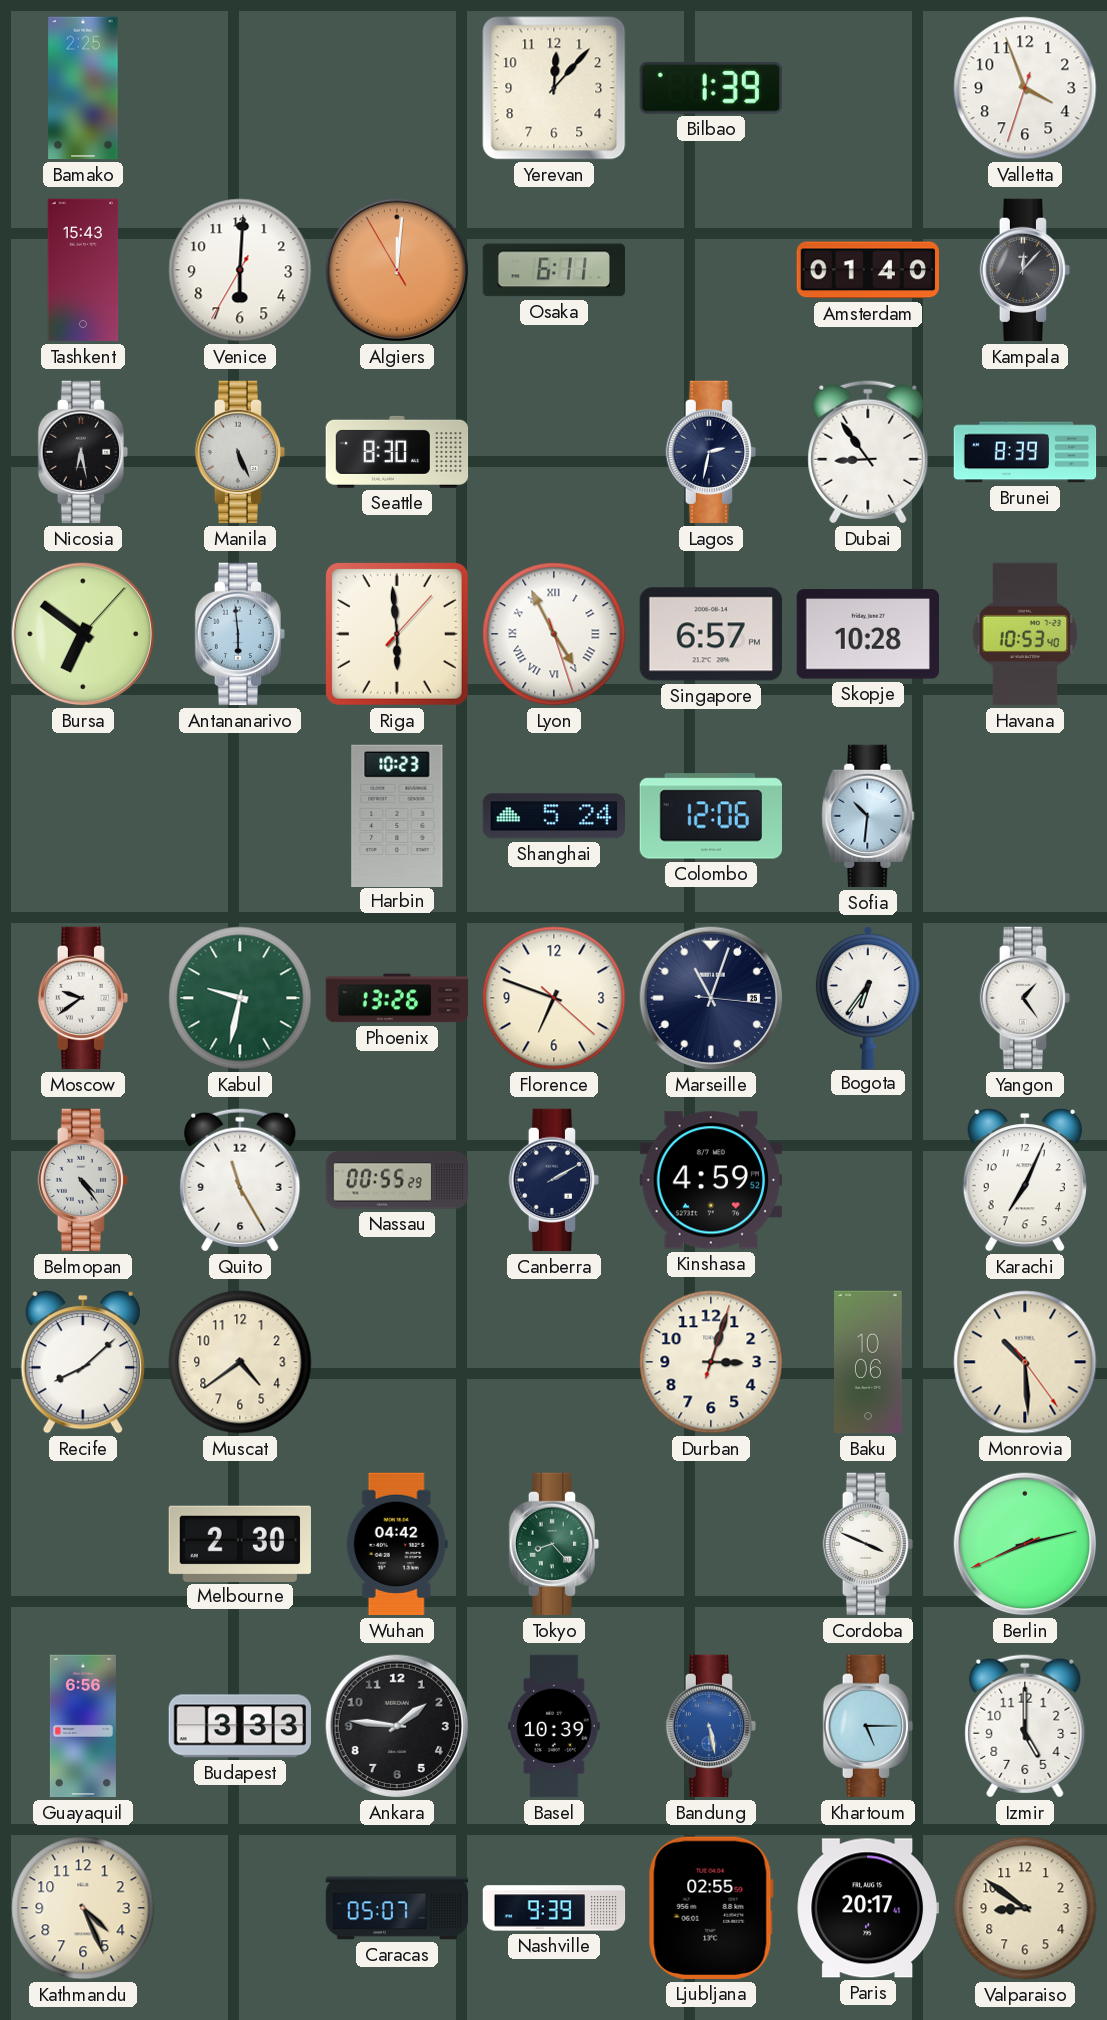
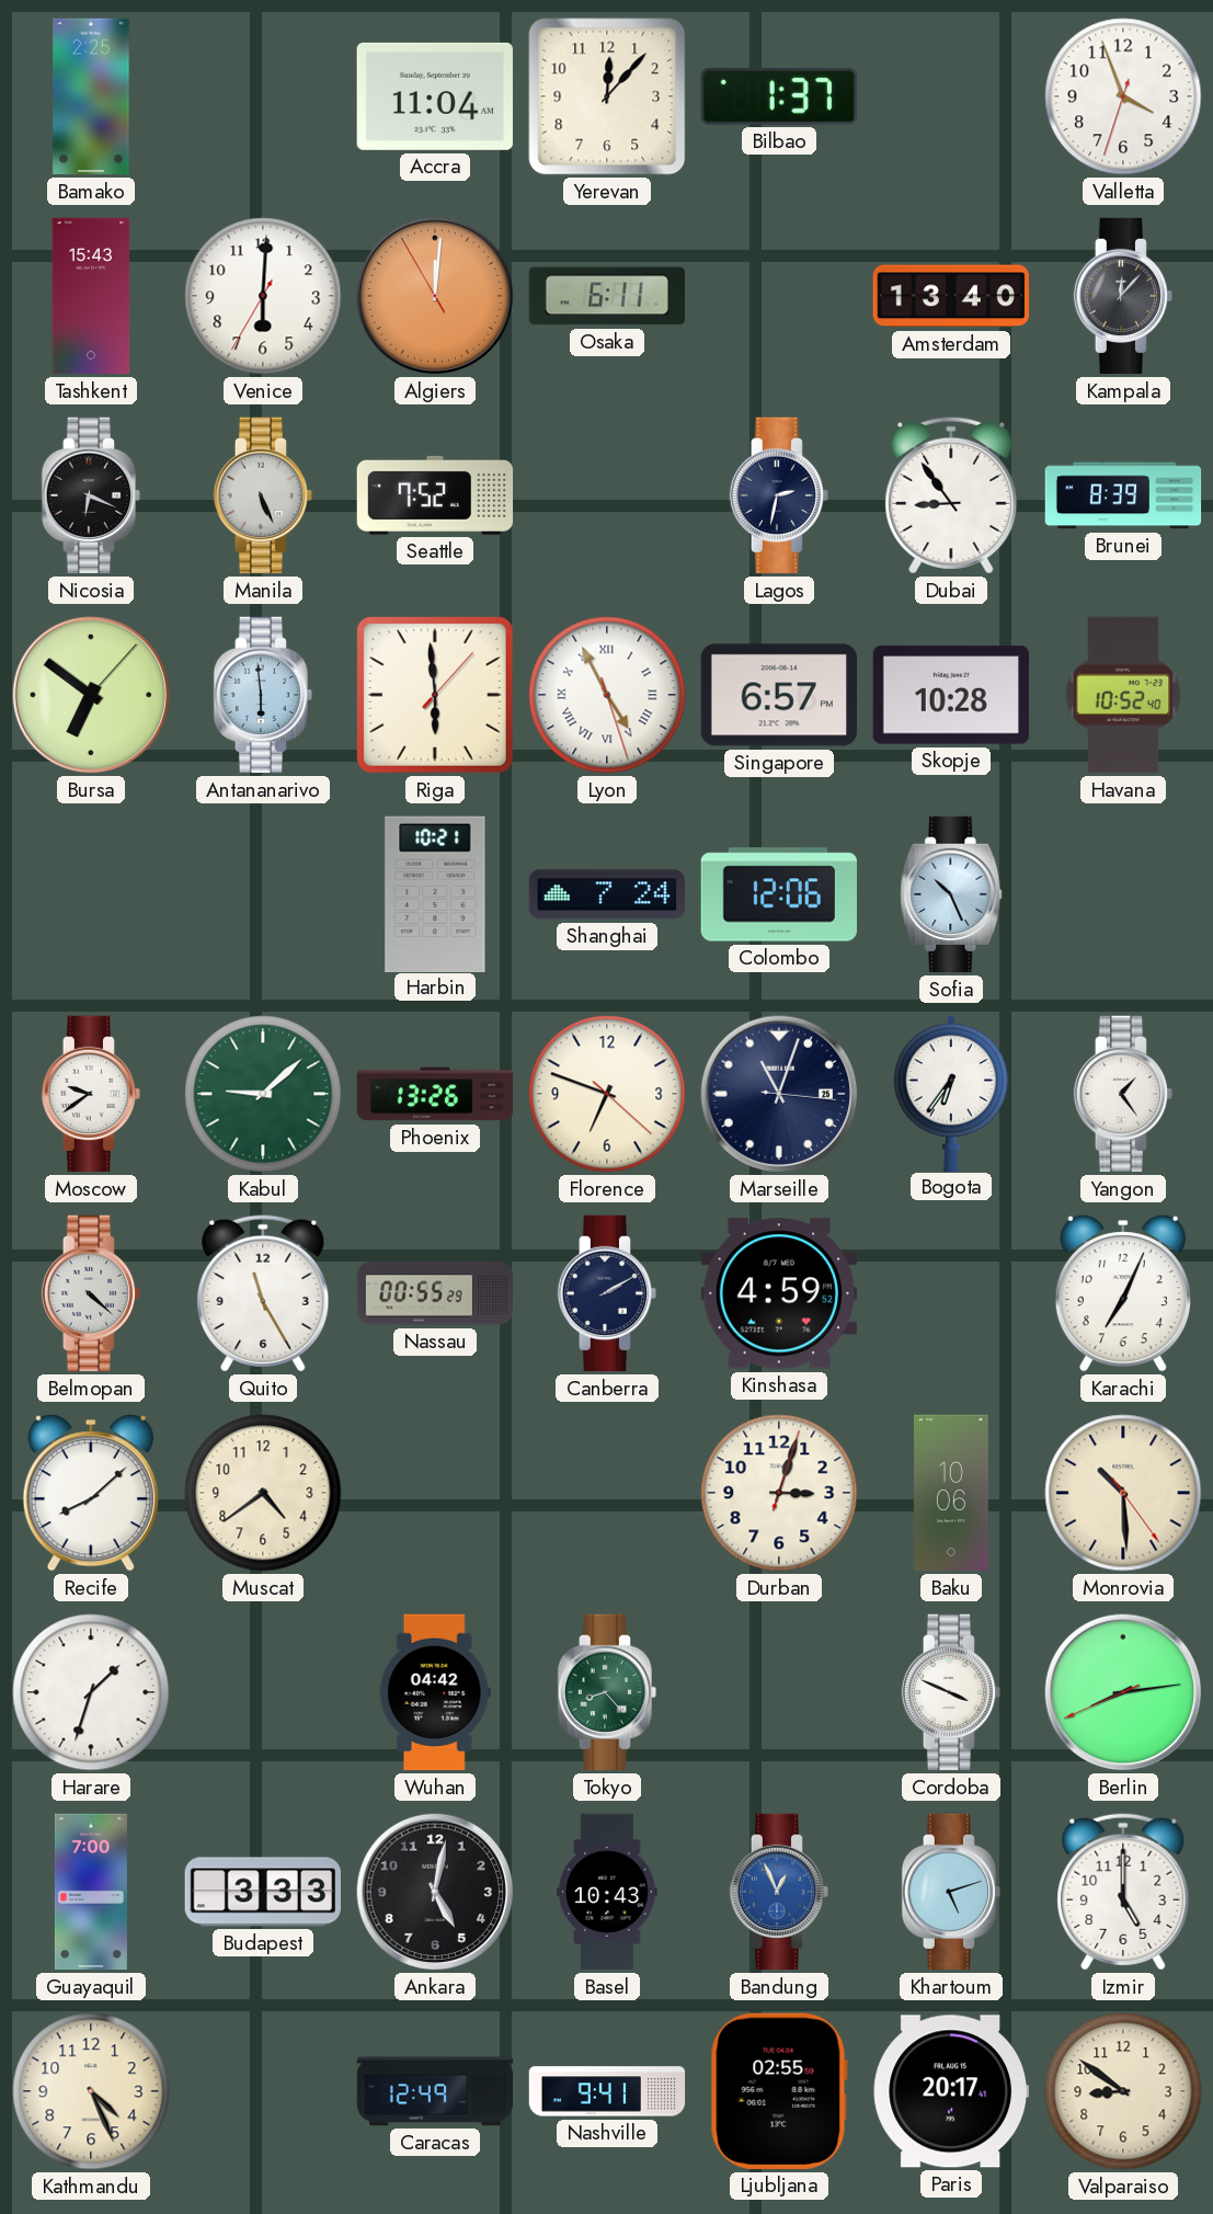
Accra: none -> 11:04
Bilbao: 1:39 -> 1:37
Amsterdam: 01:40 -> 13:40
Nicosia: 6:28 -> 6:19
Seattle: 8:30 -> 7:52
Havana: 10:53 -> 10:52
Harbin: 10:23 -> 10:21
Shanghai: 5:24 -> 7:24
Sofia: 10:31 -> 10:26
Kabul: 9:32 -> 9:08
Belmopan: 4:24 -> 4:22
Harare: none -> 1:33
Melbourne: 2:30 -> none
Berlin: 8:12 -> 8:13
Guayaquil: 6:56 -> 7:00
Ankara: 1:46 -> 5:02
Basel: 10:39 -> 10:43
Bandung: 5:28 -> 12:56
Khartoum: 5:15 -> 5:12
Caracas: 05:07 -> 12:49
Nashville: 9:39 -> 9:41
